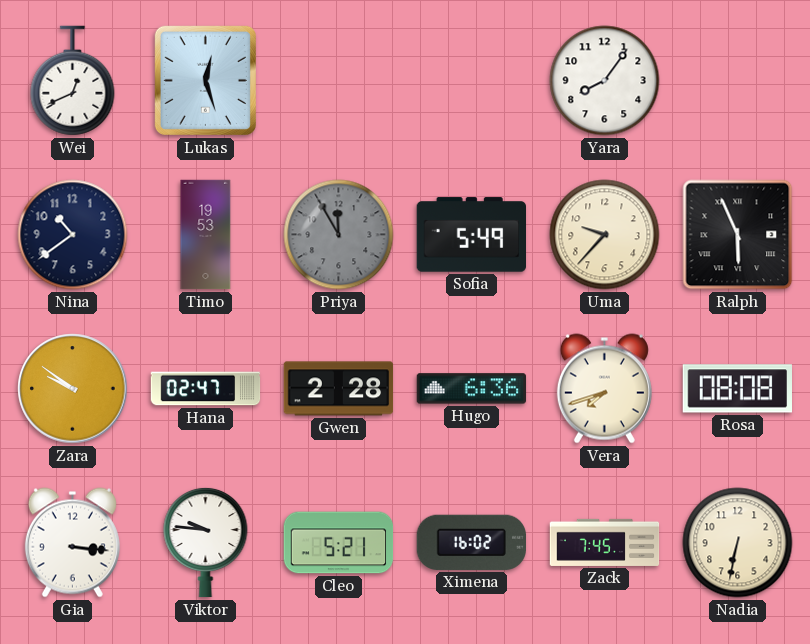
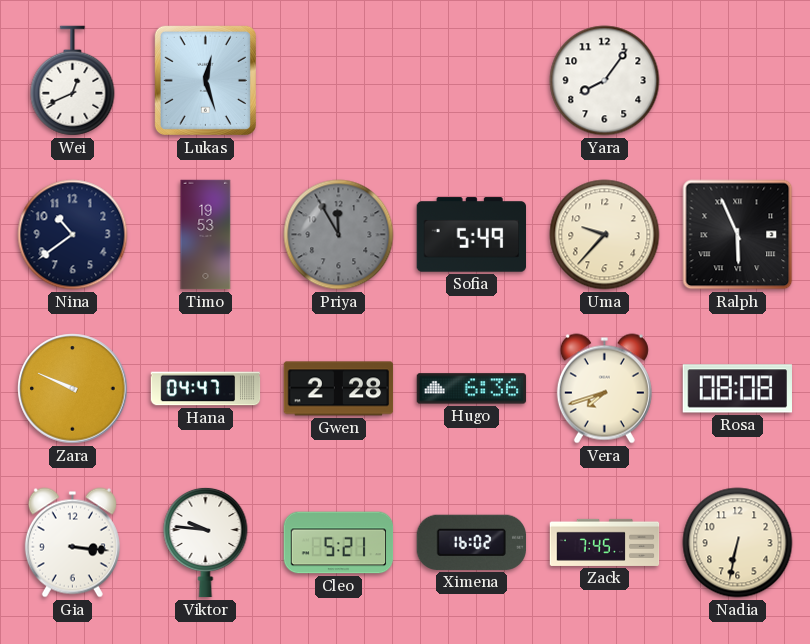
Zara: 9:51 -> 9:49
Hana: 02:47 -> 04:47
